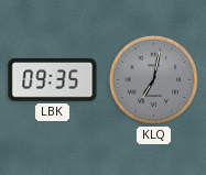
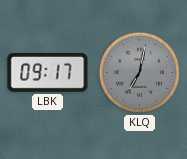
LBK: 09:35 -> 09:17
